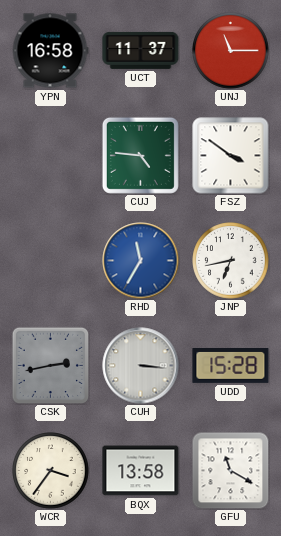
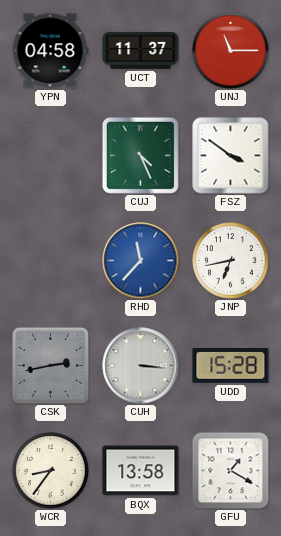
YPN: 16:58 -> 04:58
CUJ: 4:46 -> 4:26
RHD: 11:35 -> 11:37
WCR: 3:36 -> 8:36
GFU: 11:20 -> 1:20
